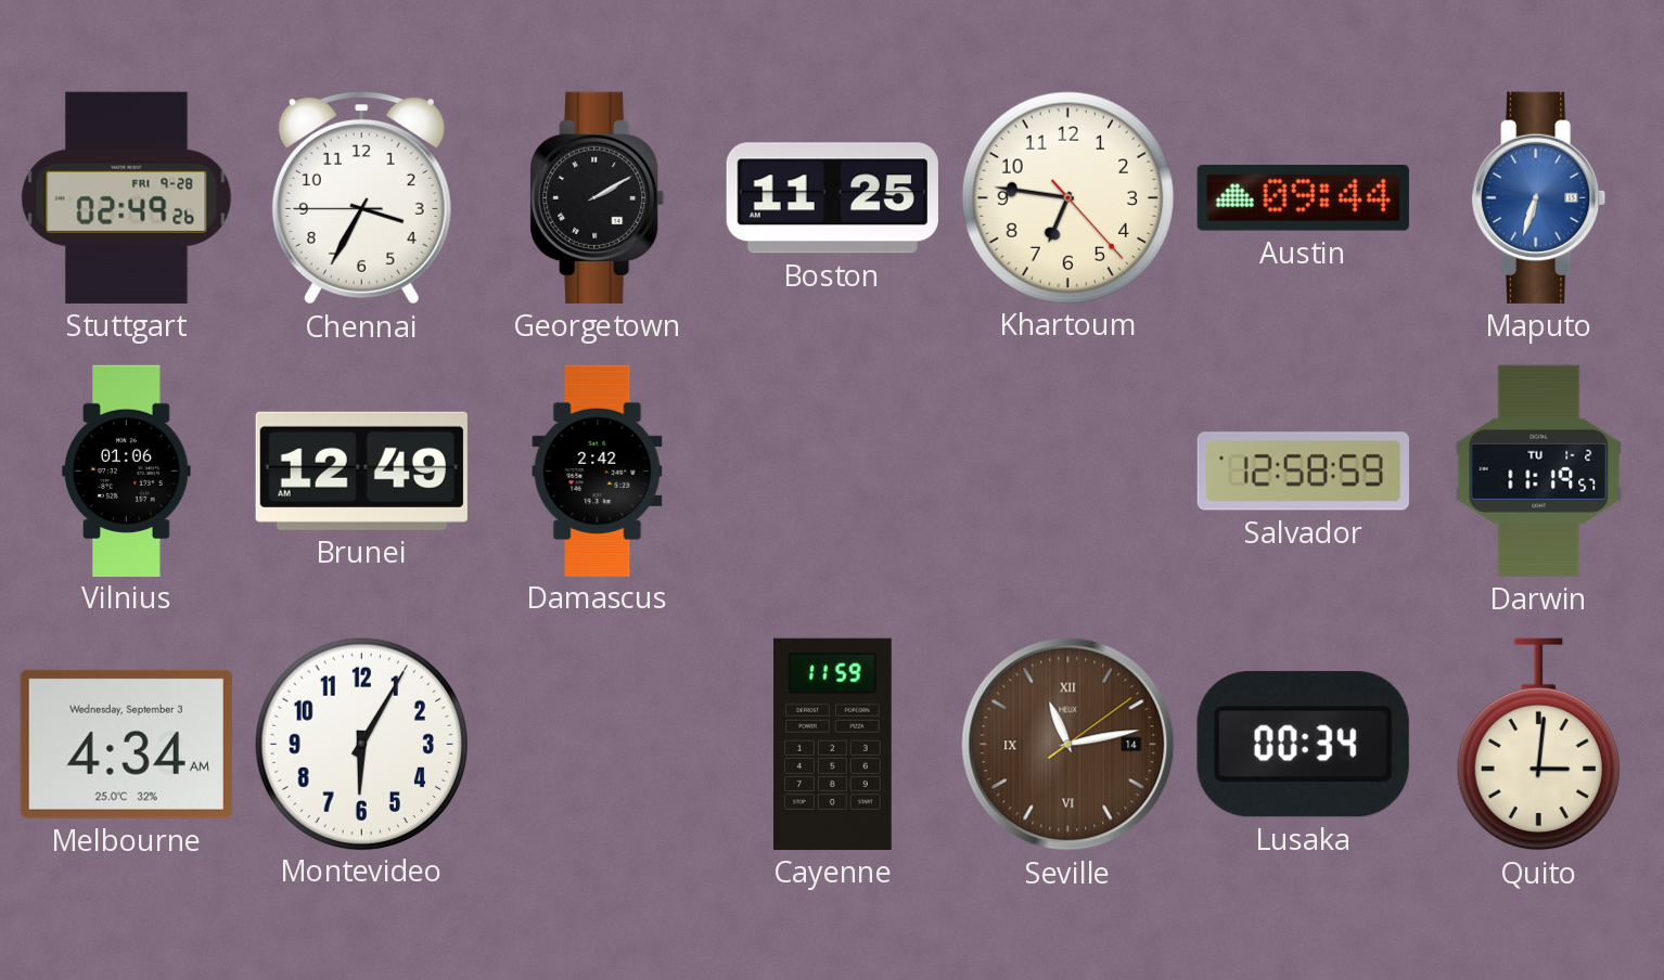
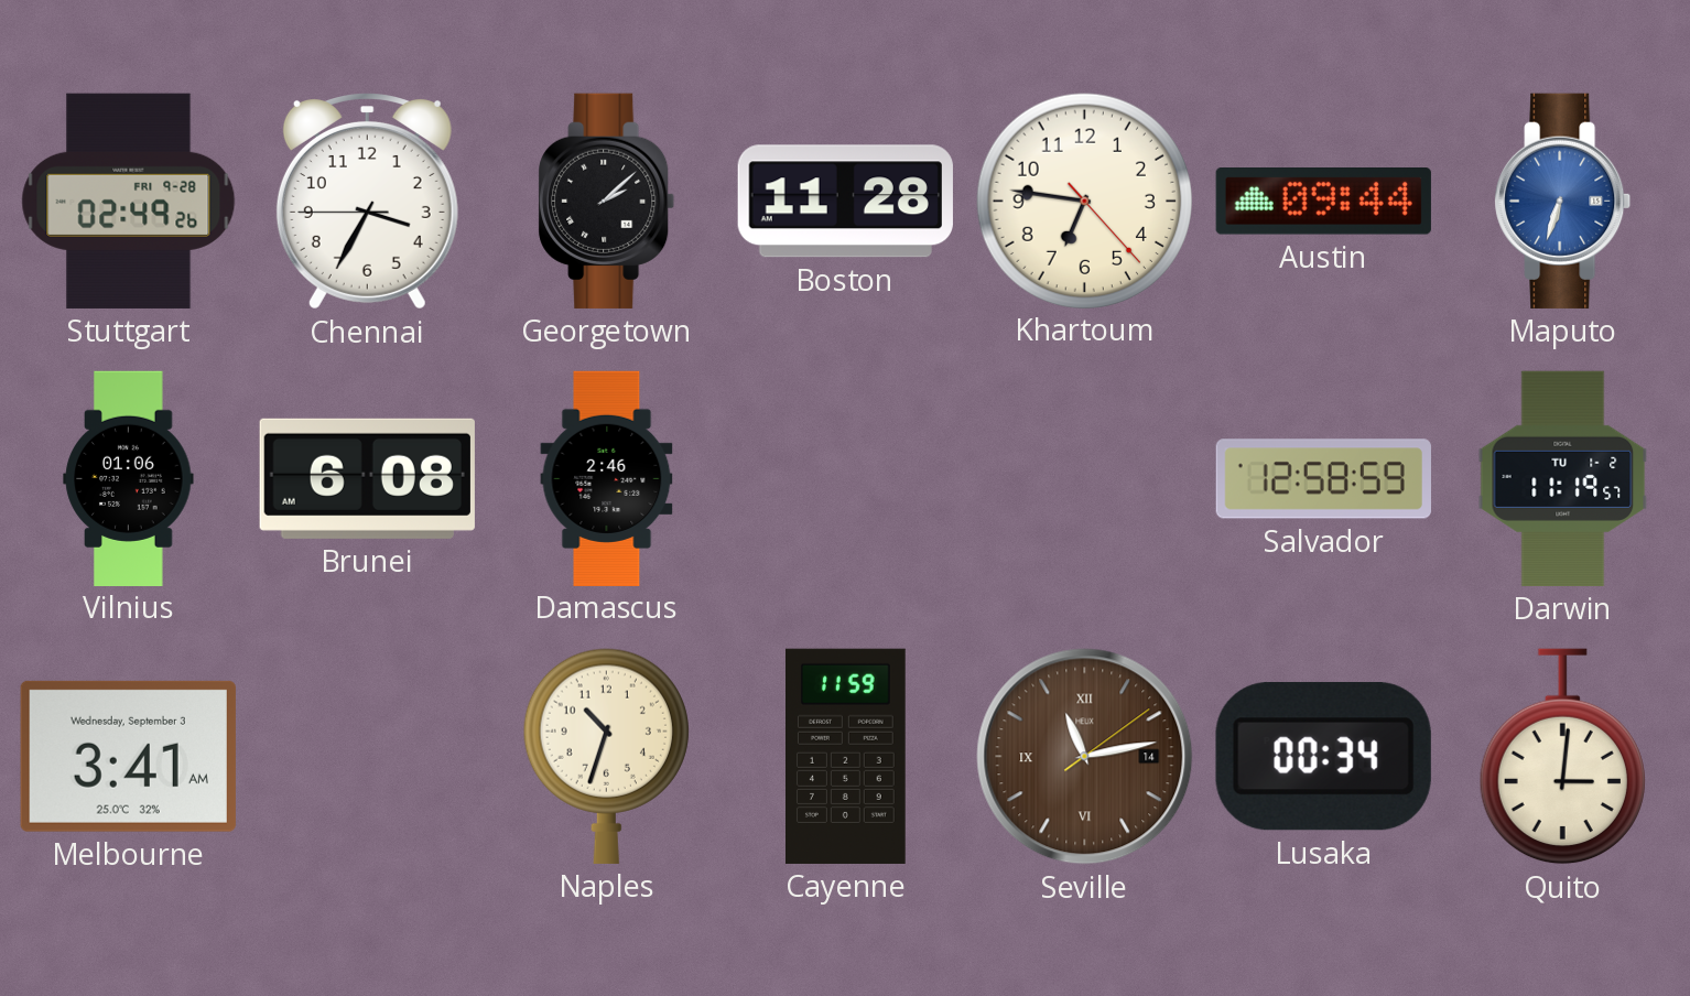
Georgetown: 2:10 -> 2:08
Boston: 11:25 -> 11:28
Brunei: 12:49 -> 6:08
Damascus: 2:42 -> 2:46
Melbourne: 4:34 -> 3:41
Montevideo: 6:05 -> none
Naples: none -> 10:33
